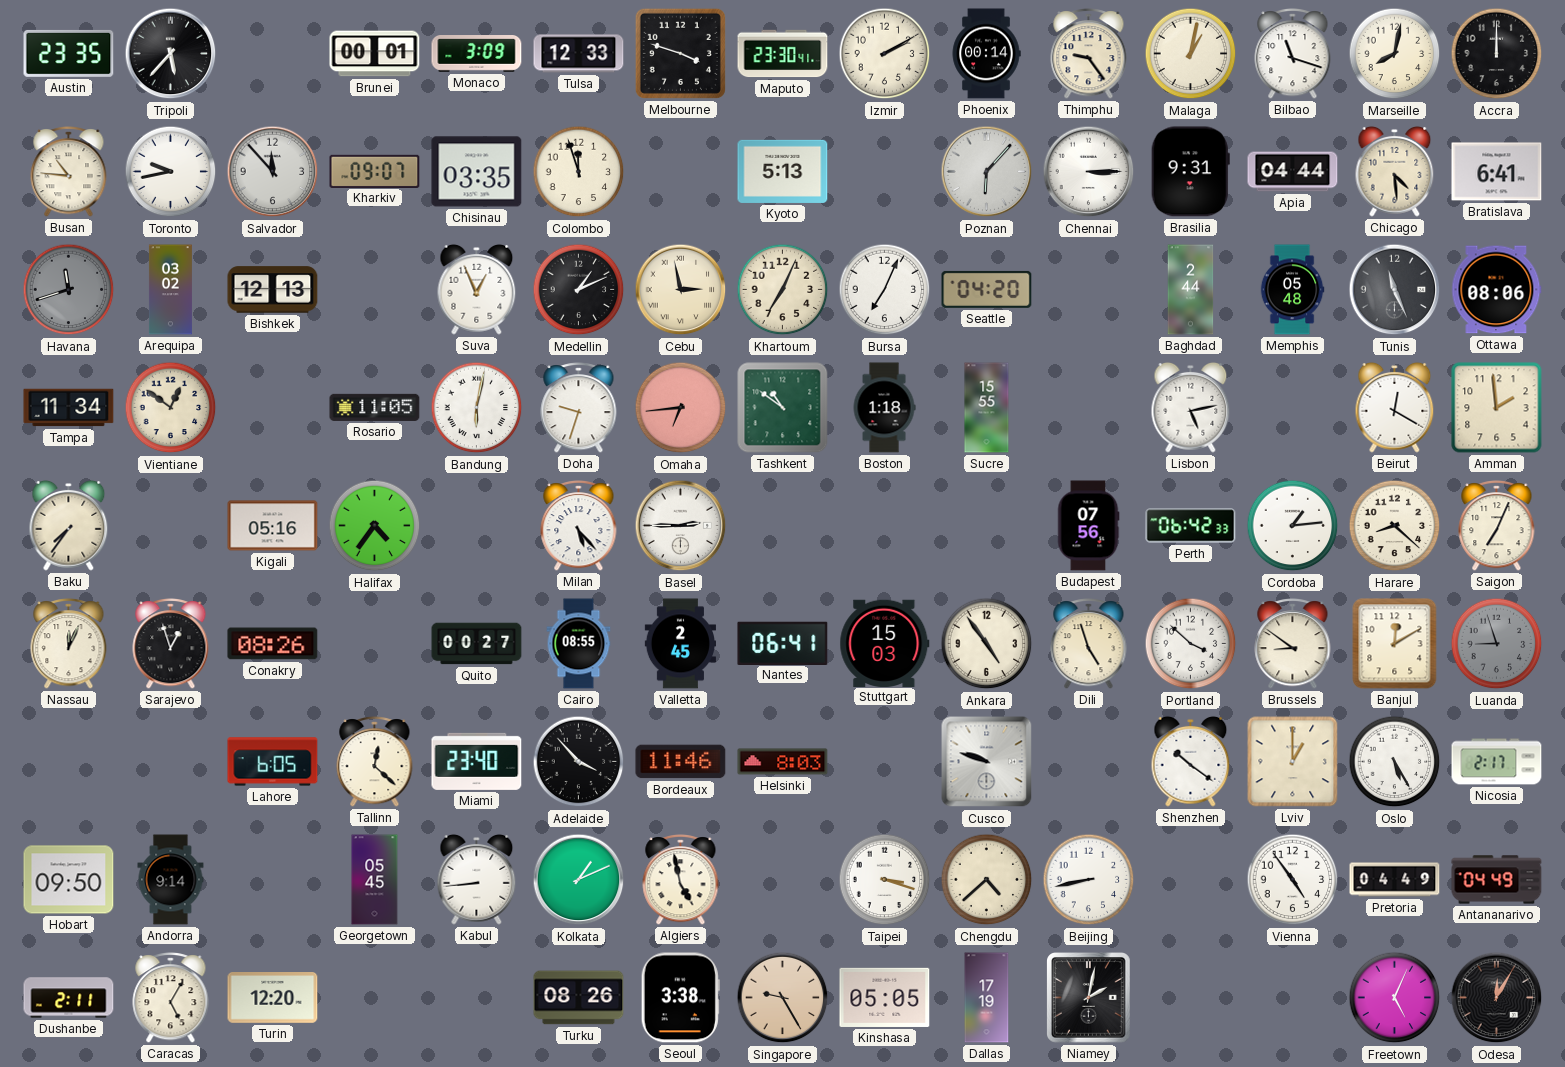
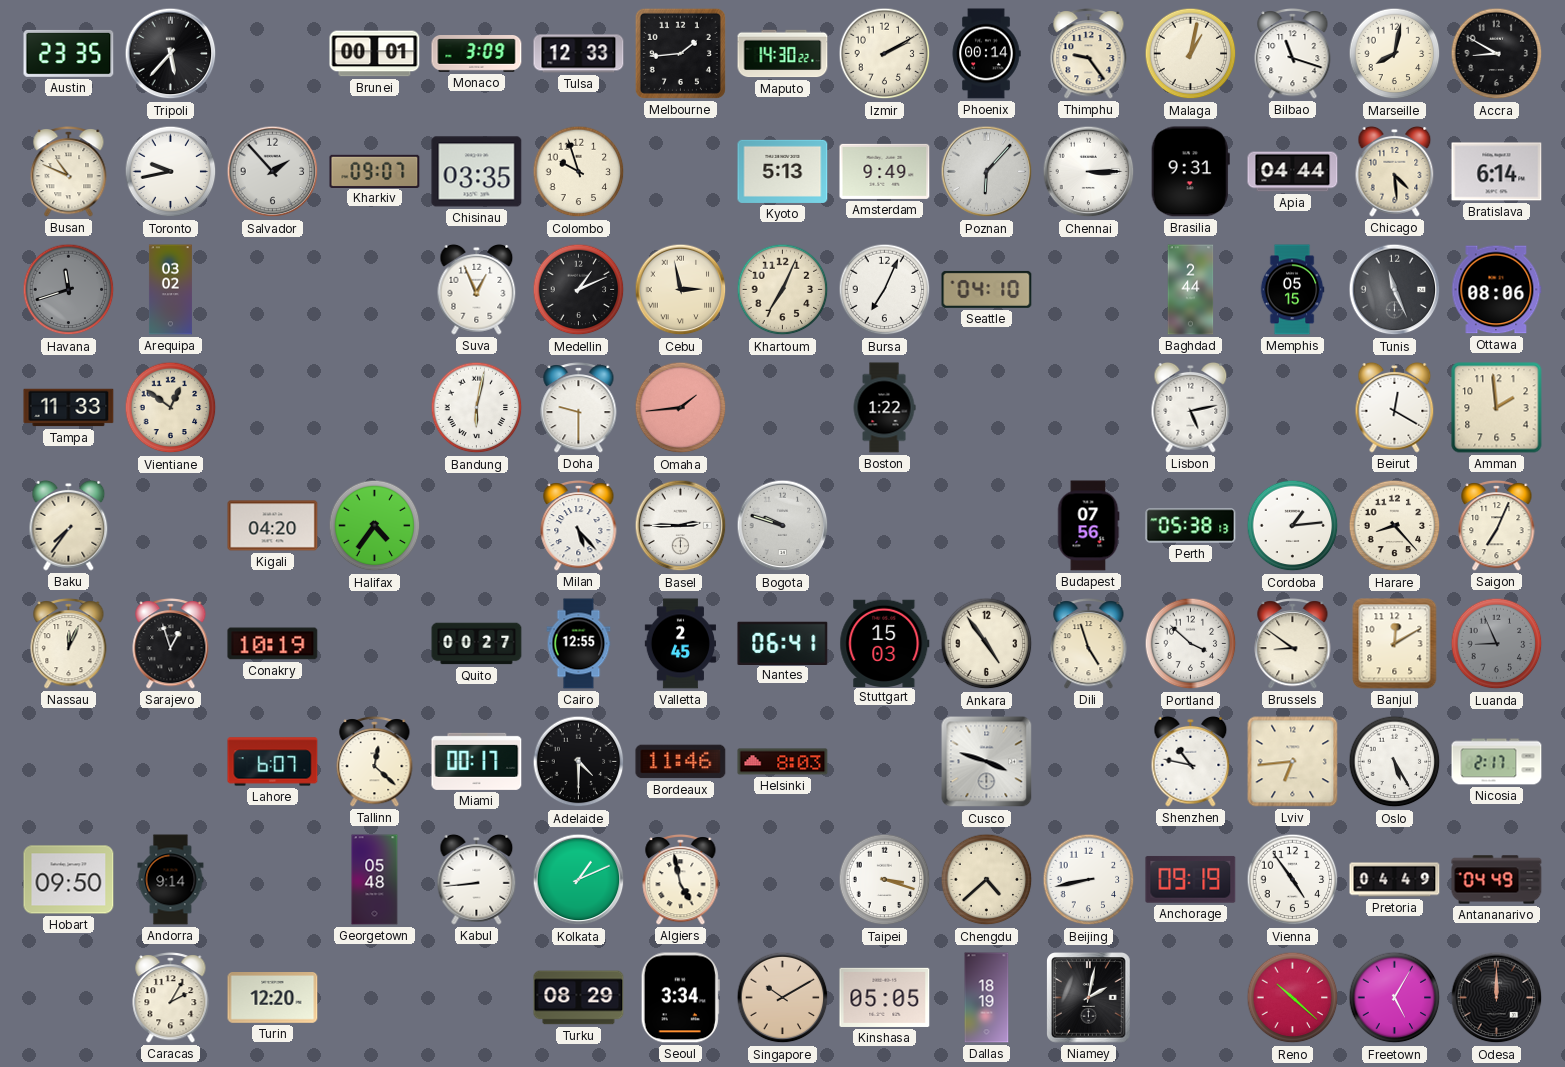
Melbourne: 3:48 -> 1:44
Maputo: 23:30 -> 14:30
Accra: 12:00 -> 8:50
Busan: 10:46 -> 10:49
Salvador: 11:53 -> 1:53
Colombo: 11:57 -> 9:57
Amsterdam: none -> 9:49
Bratislava: 6:41 -> 6:14
Bishkek: 12:13 -> none
Seattle: 04:20 -> 04:10
Memphis: 05:48 -> 05:15
Tampa: 11:34 -> 11:33
Rosario: 11:05 -> none
Doha: 9:33 -> 9:30
Omaha: 6:44 -> 1:44
Tashkent: 10:51 -> none
Boston: 1:18 -> 1:22
Sucre: 15:55 -> none
Kigali: 05:16 -> 04:20
Bogota: none -> 9:48
Perth: 06:42 -> 05:38
Harare: 8:22 -> 8:23
Conakry: 08:26 -> 10:19
Cairo: 08:55 -> 12:55
Luanda: 8:57 -> 8:56
Lahore: 6:05 -> 6:07
Miami: 23:40 -> 00:17
Adelaide: 3:53 -> 4:30
Cusco: 9:48 -> 3:48
Shenzhen: 10:21 -> 10:47
Lviv: 1:00 -> 6:44
Georgetown: 05:45 -> 05:48
Anchorage: none -> 09:19
Dushanbe: 2:11 -> none
Caracas: 5:05 -> 2:05
Turku: 08:26 -> 08:29
Seoul: 3:38 -> 3:34
Singapore: 9:25 -> 10:10
Dallas: 17:19 -> 18:19
Reno: none -> 10:22
Freetown: 5:04 -> 5:05
Odesa: 12:05 -> 12:00
